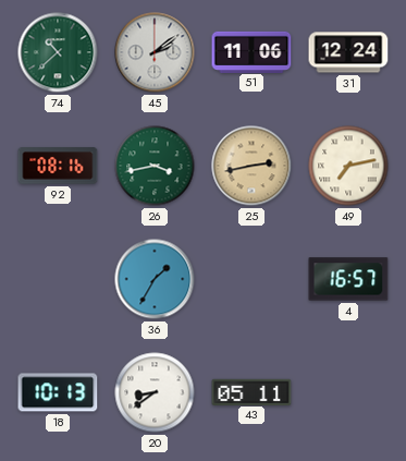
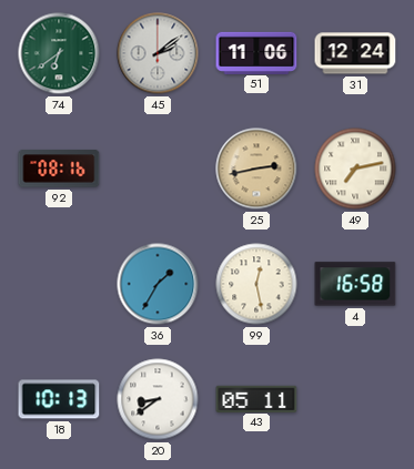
74: 10:38 -> 6:39
26: 3:43 -> none
99: none -> 12:28
4: 16:57 -> 16:58
